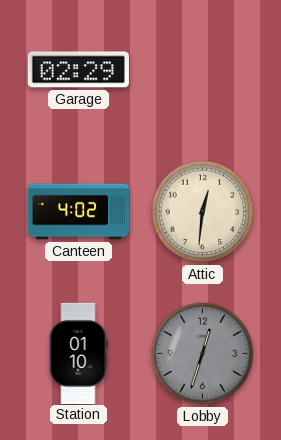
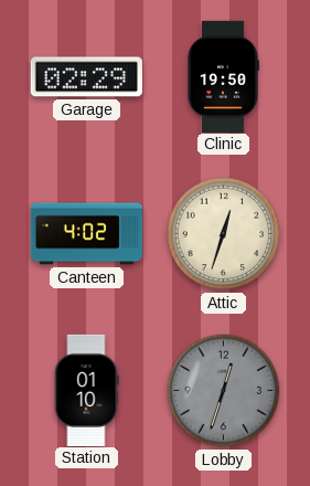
Clinic: none -> 19:50
Attic: 12:31 -> 12:33
